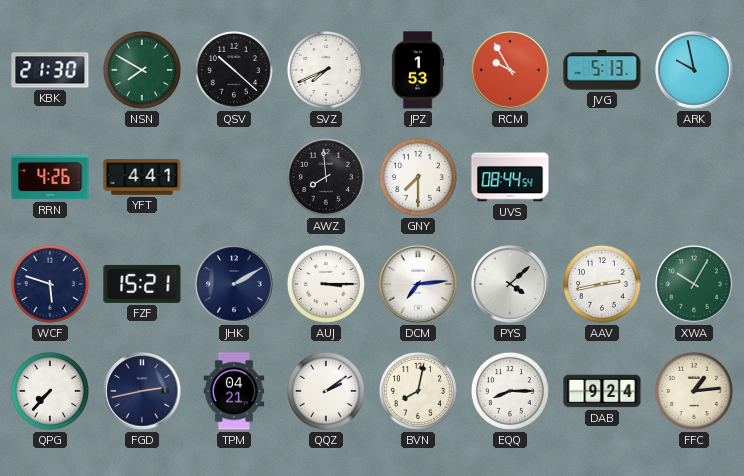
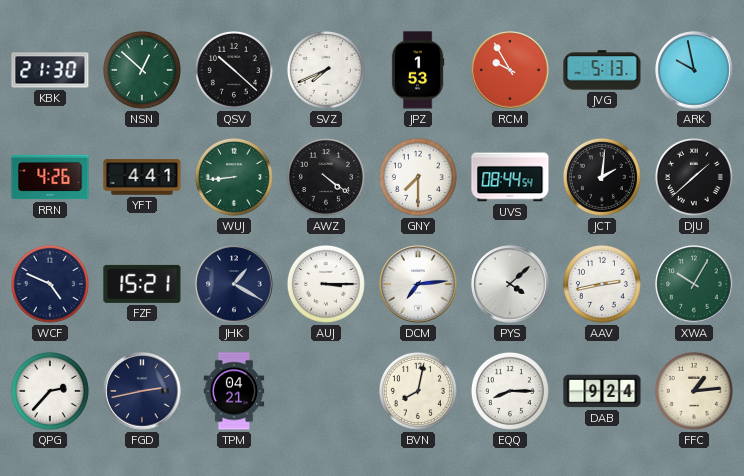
NSN: 7:50 -> 12:52
WUJ: none -> 8:44
AWZ: 7:59 -> 4:21
JCT: none -> 2:01
DJU: none -> 1:38
WCF: 5:48 -> 4:49
JHK: 2:10 -> 1:20
QPG: 7:37 -> 2:37
QQZ: 2:09 -> none
